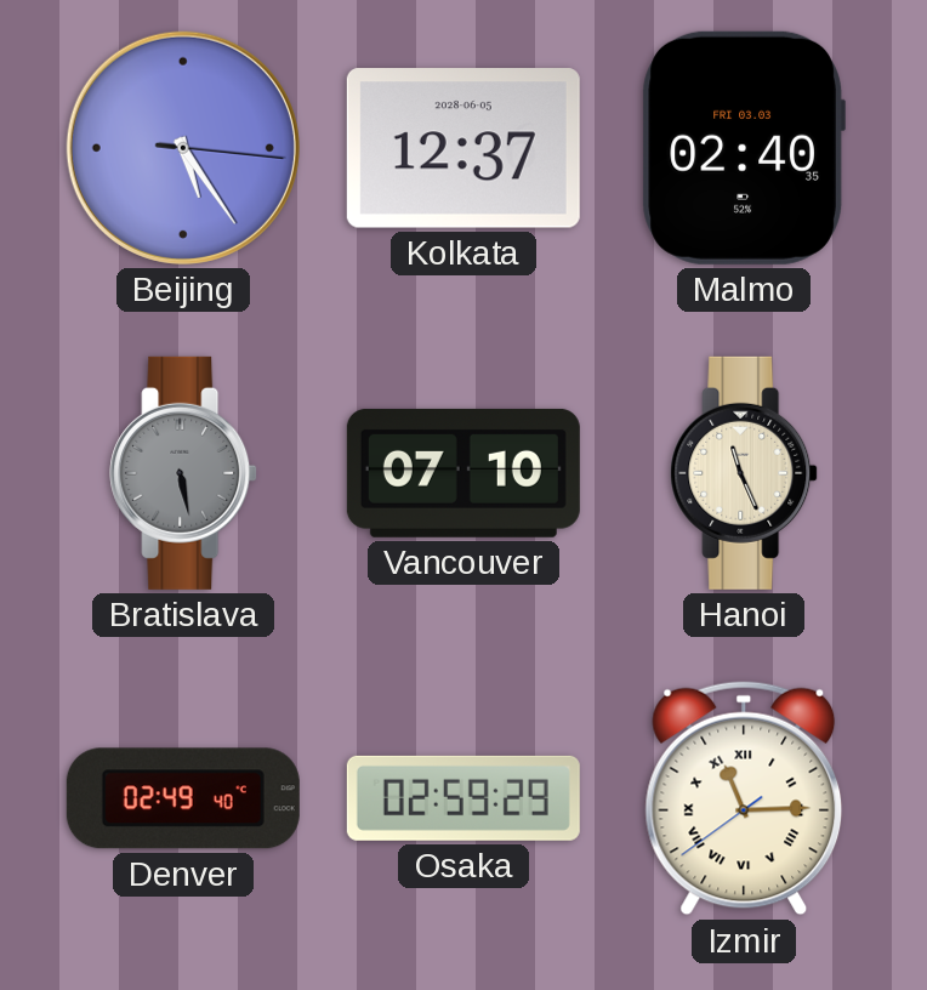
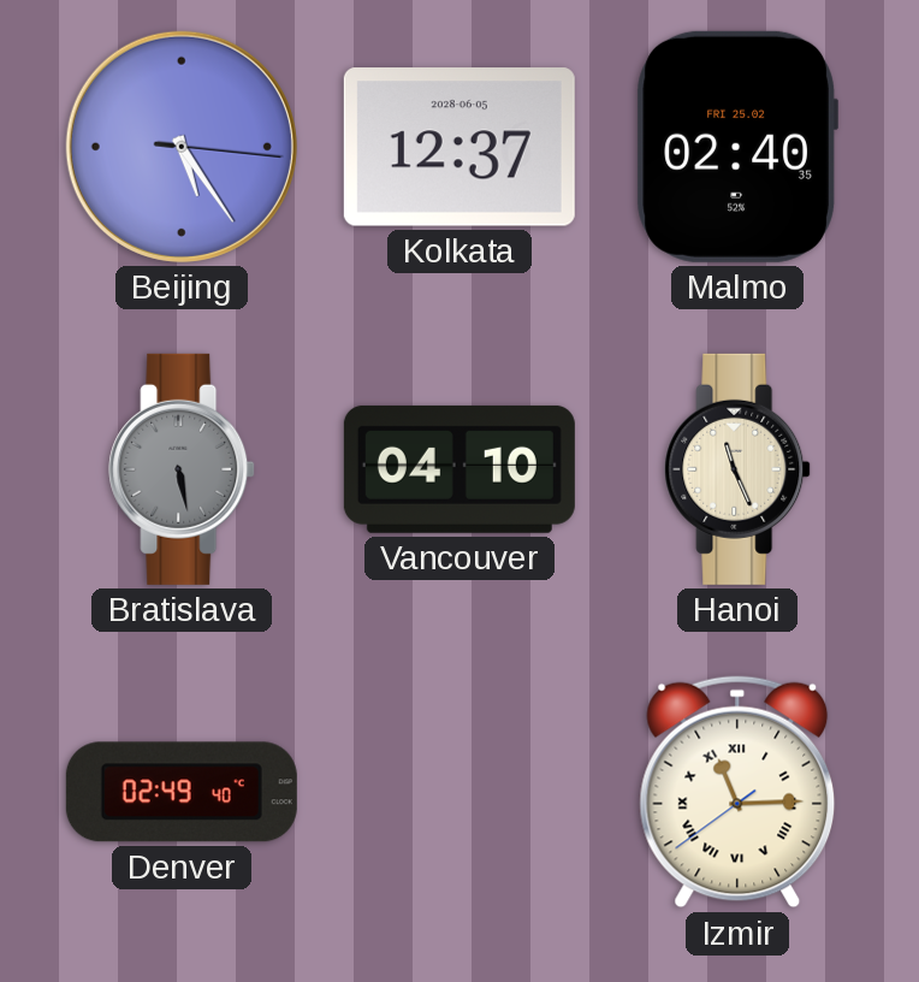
Malmo date: FRI 03.03 -> FRI 25.02
Vancouver: 07:10 -> 04:10
Osaka: 02:59 -> none
